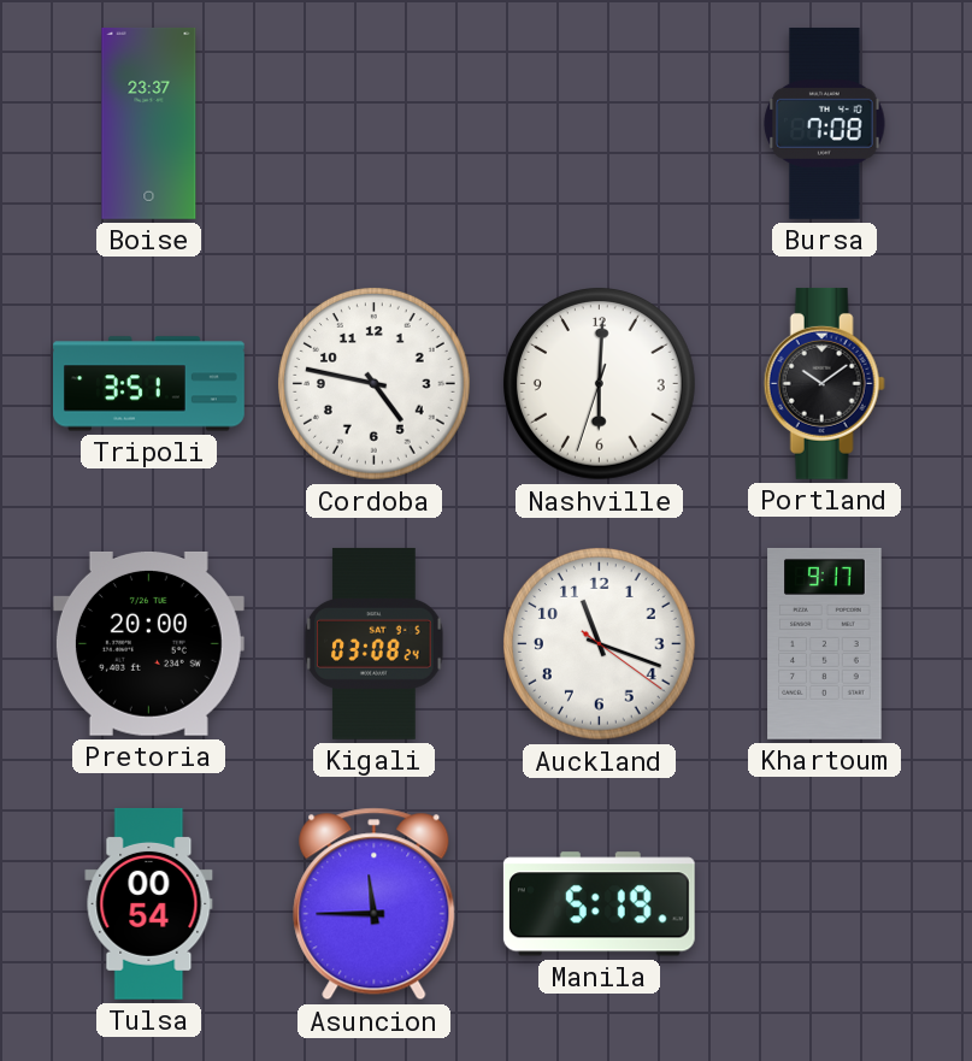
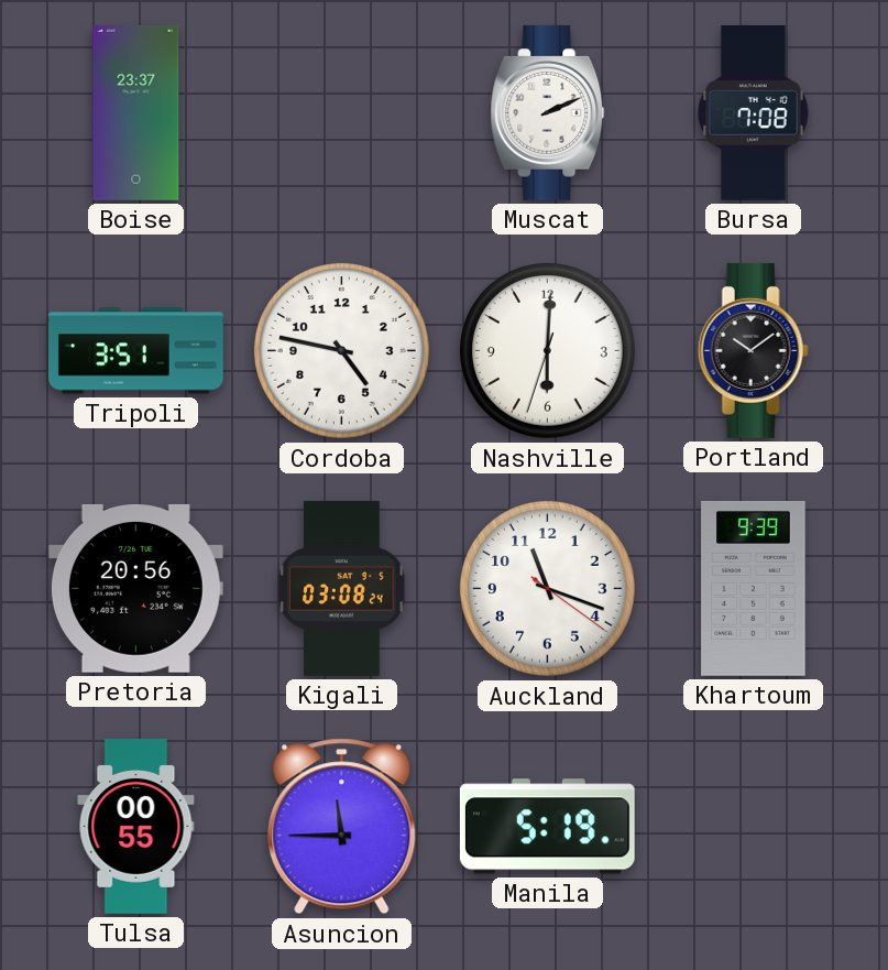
Muscat: none -> 2:11
Pretoria: 20:00 -> 20:56
Khartoum: 9:17 -> 9:39
Tulsa: 00:54 -> 00:55
